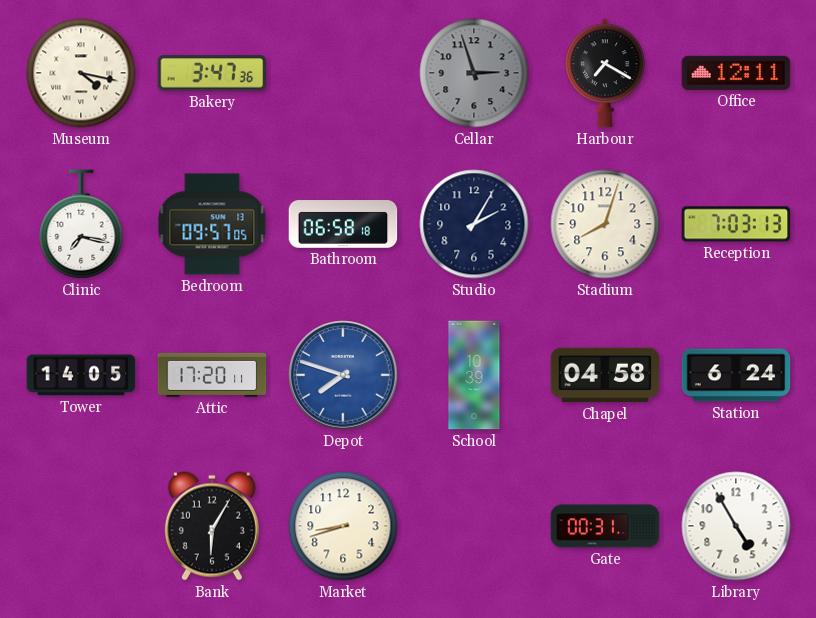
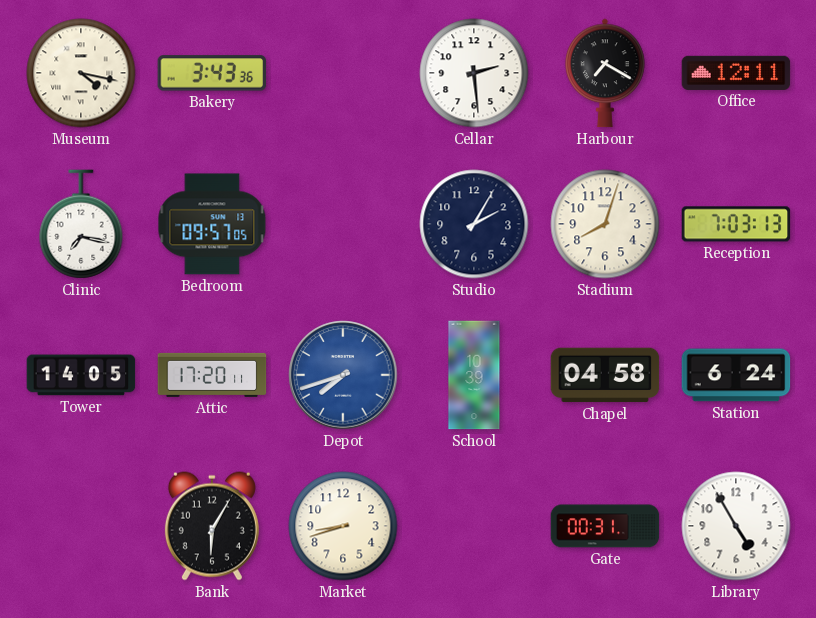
Bakery: 3:47 -> 3:43
Cellar: 2:57 -> 2:29
Cellar dial: grey -> white
Bathroom: 06:58 -> none
Depot: 7:48 -> 7:42
